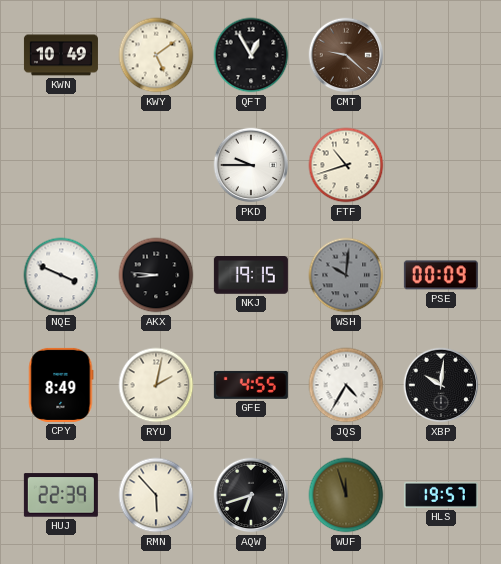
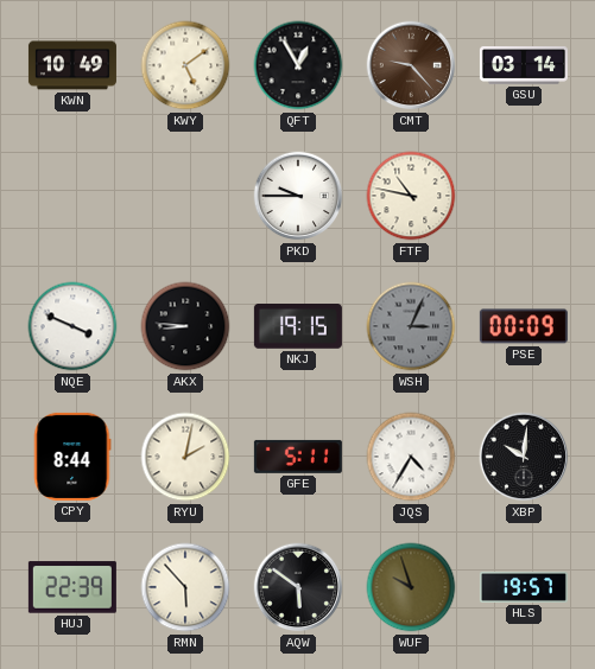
CMT: 9:22 -> 9:23
GSU: none -> 03:14
FTF: 10:42 -> 10:47
WSH: 10:01 -> 3:04
CPY: 8:49 -> 8:44
GFE: 4:55 -> 5:11
AQW: 6:42 -> 5:51
WUF: 11:57 -> 9:57
